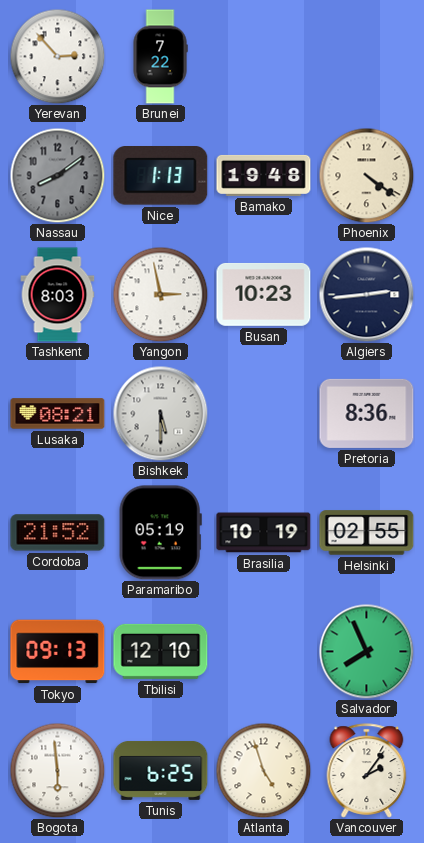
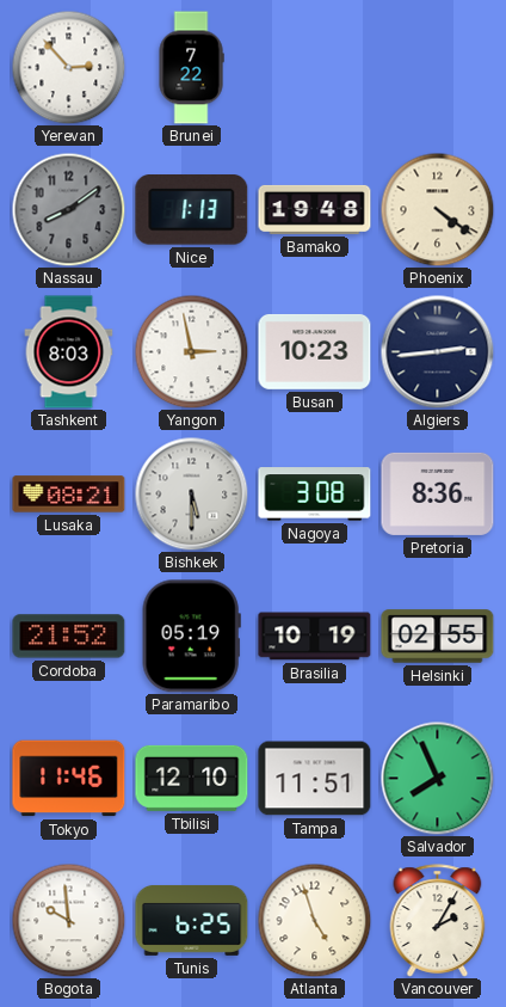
Nagoya: none -> 3:08
Tokyo: 09:13 -> 11:46
Tampa: none -> 11:51
Bogota: 5:59 -> 9:59
Vancouver: 2:06 -> 2:05
